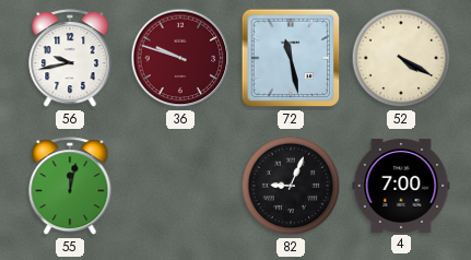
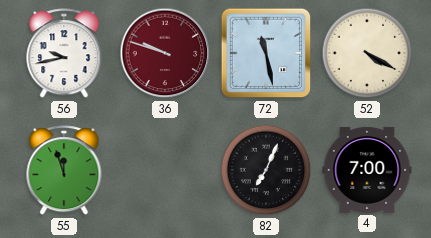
55: 12:02 -> 11:57
82: 9:04 -> 7:04
